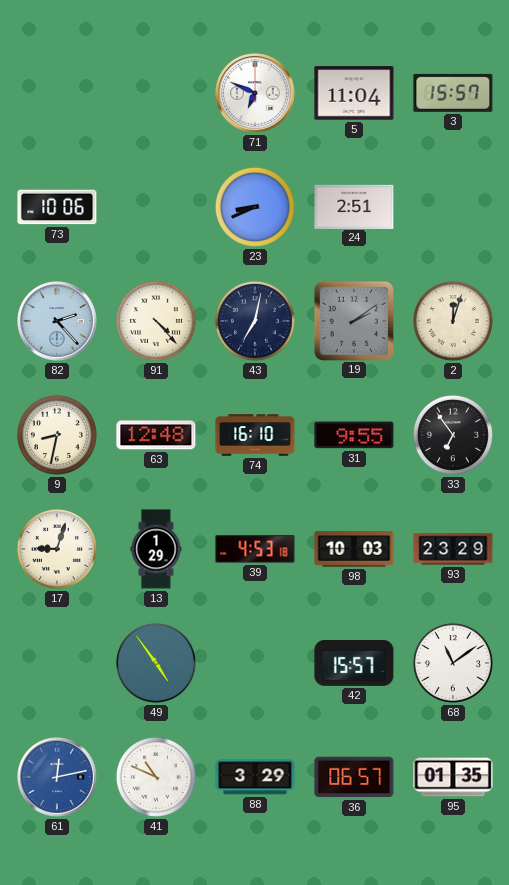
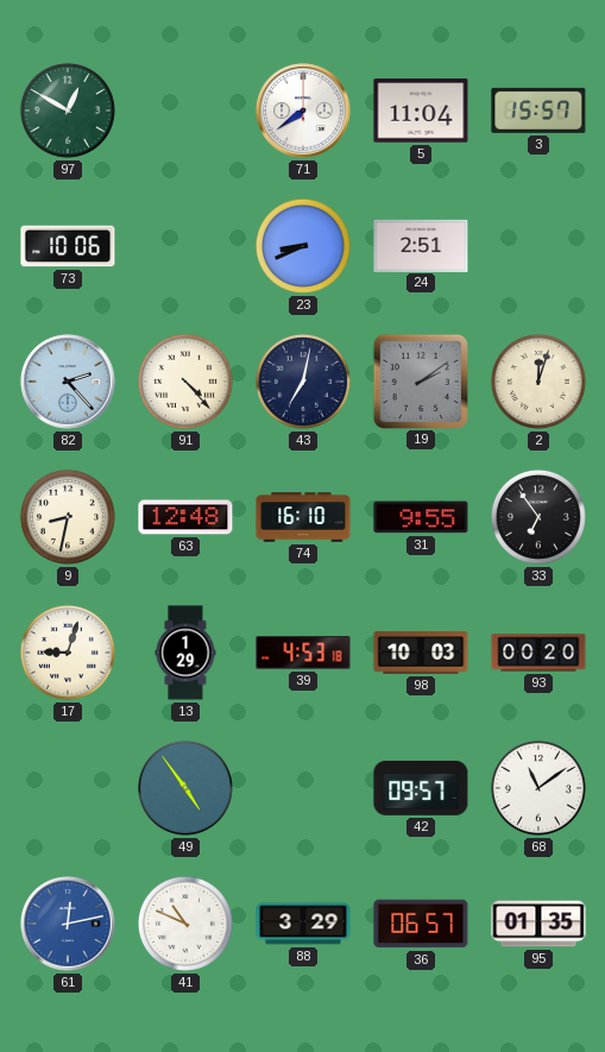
97: none -> 12:50
71: 6:49 -> 7:39
93: 23:29 -> 00:20
42: 15:57 -> 09:57
